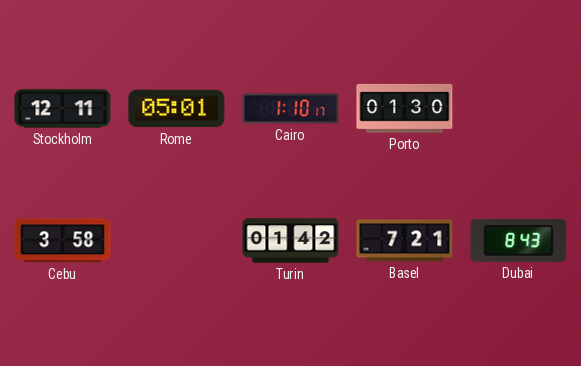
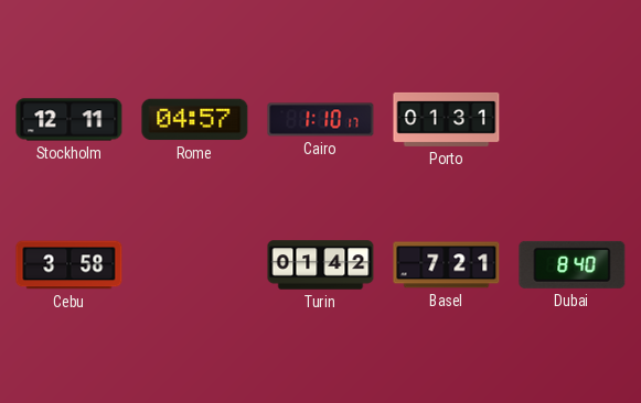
Rome: 05:01 -> 04:57
Porto: 01:30 -> 01:31
Dubai: 8:43 -> 8:40
